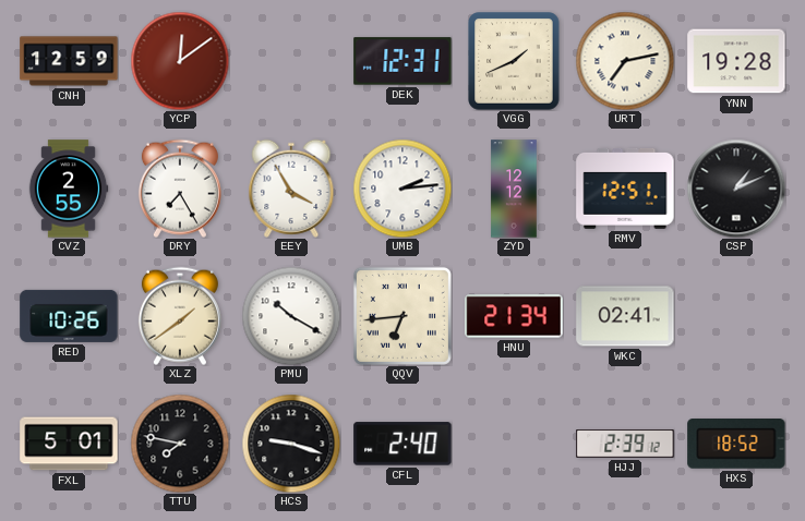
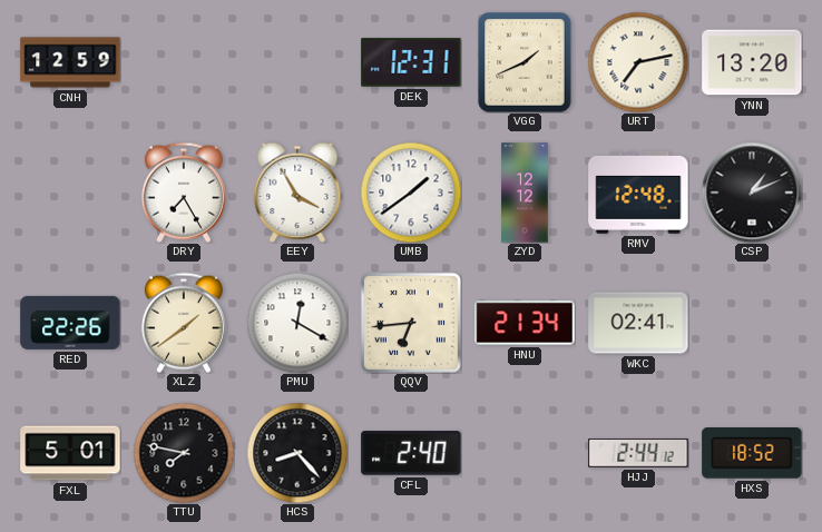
YCP: 12:09 -> none
YNN: 19:28 -> 13:20
CVZ: 2:55 -> none
UMB: 2:14 -> 1:39
RMV: 12:51 -> 12:48
RED: 10:26 -> 22:26
PMU: 10:20 -> 12:20
HCS: 9:18 -> 8:23
HJJ: 2:39 -> 2:44
